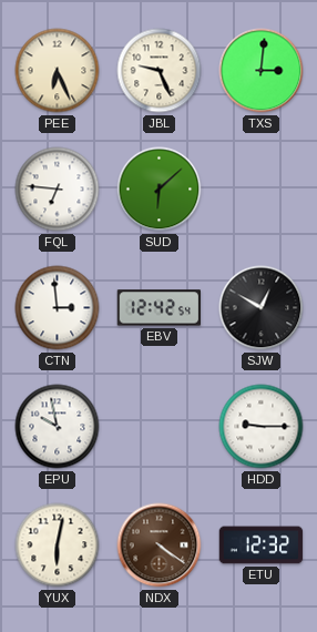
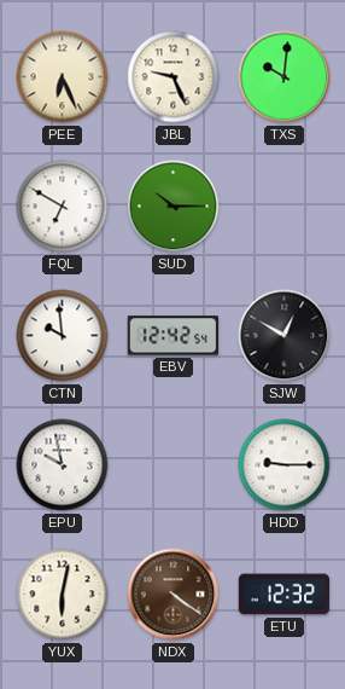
TXS: 3:01 -> 10:01
FQL: 6:46 -> 6:50
SUD: 6:08 -> 10:15
CTN: 2:59 -> 9:59
